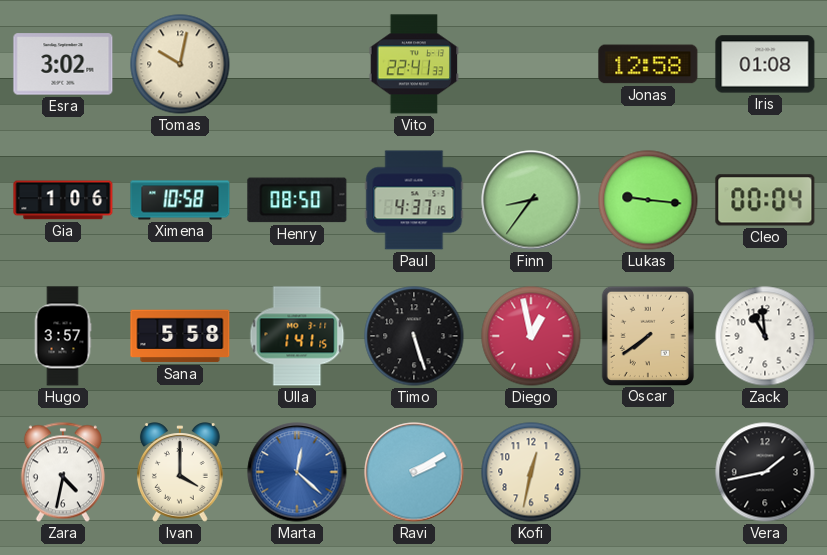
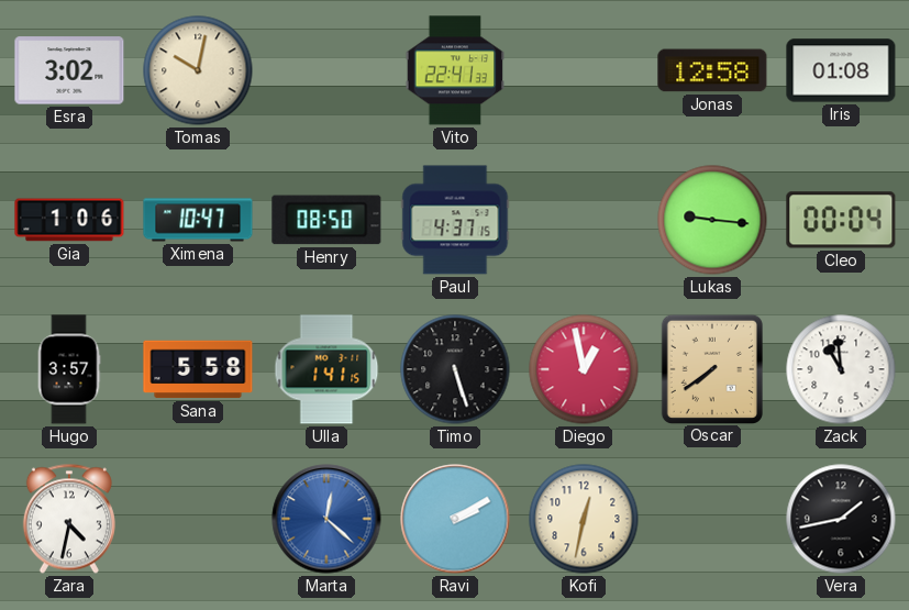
Ximena: 10:58 -> 10:47
Finn: 8:36 -> none
Ivan: 4:00 -> none
